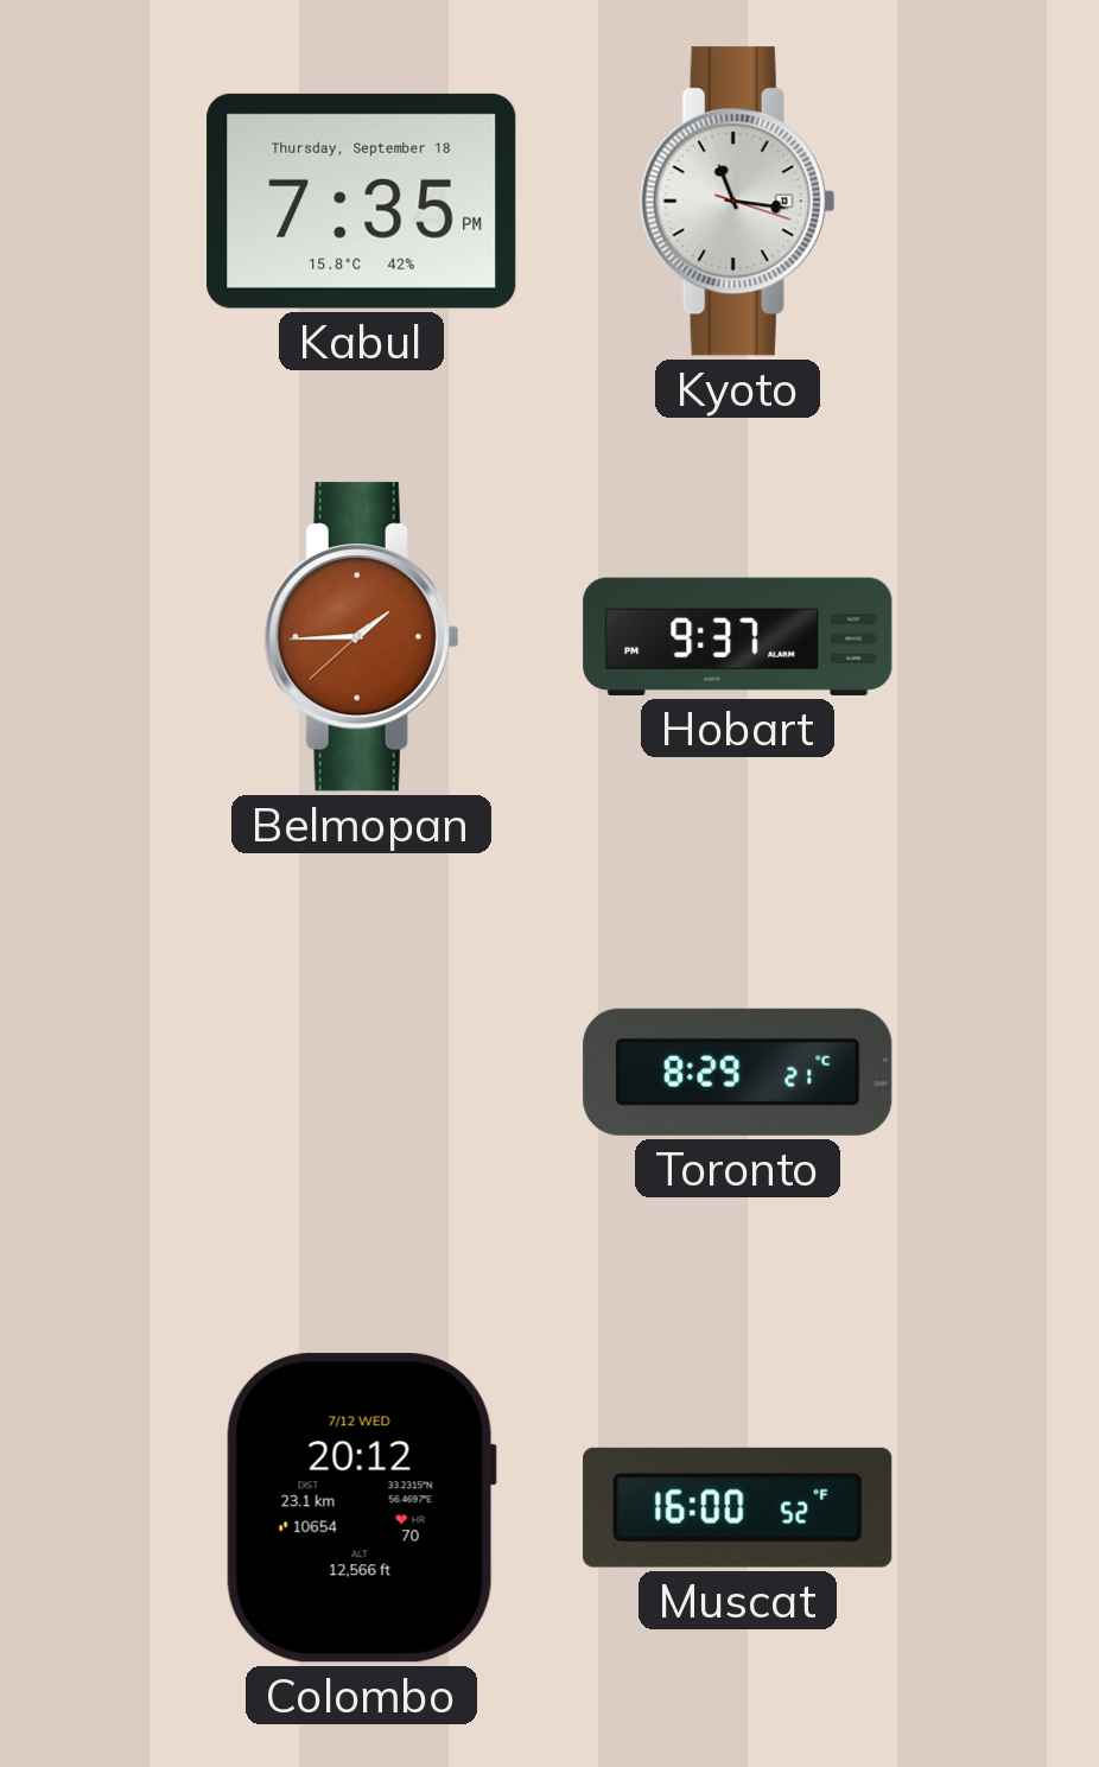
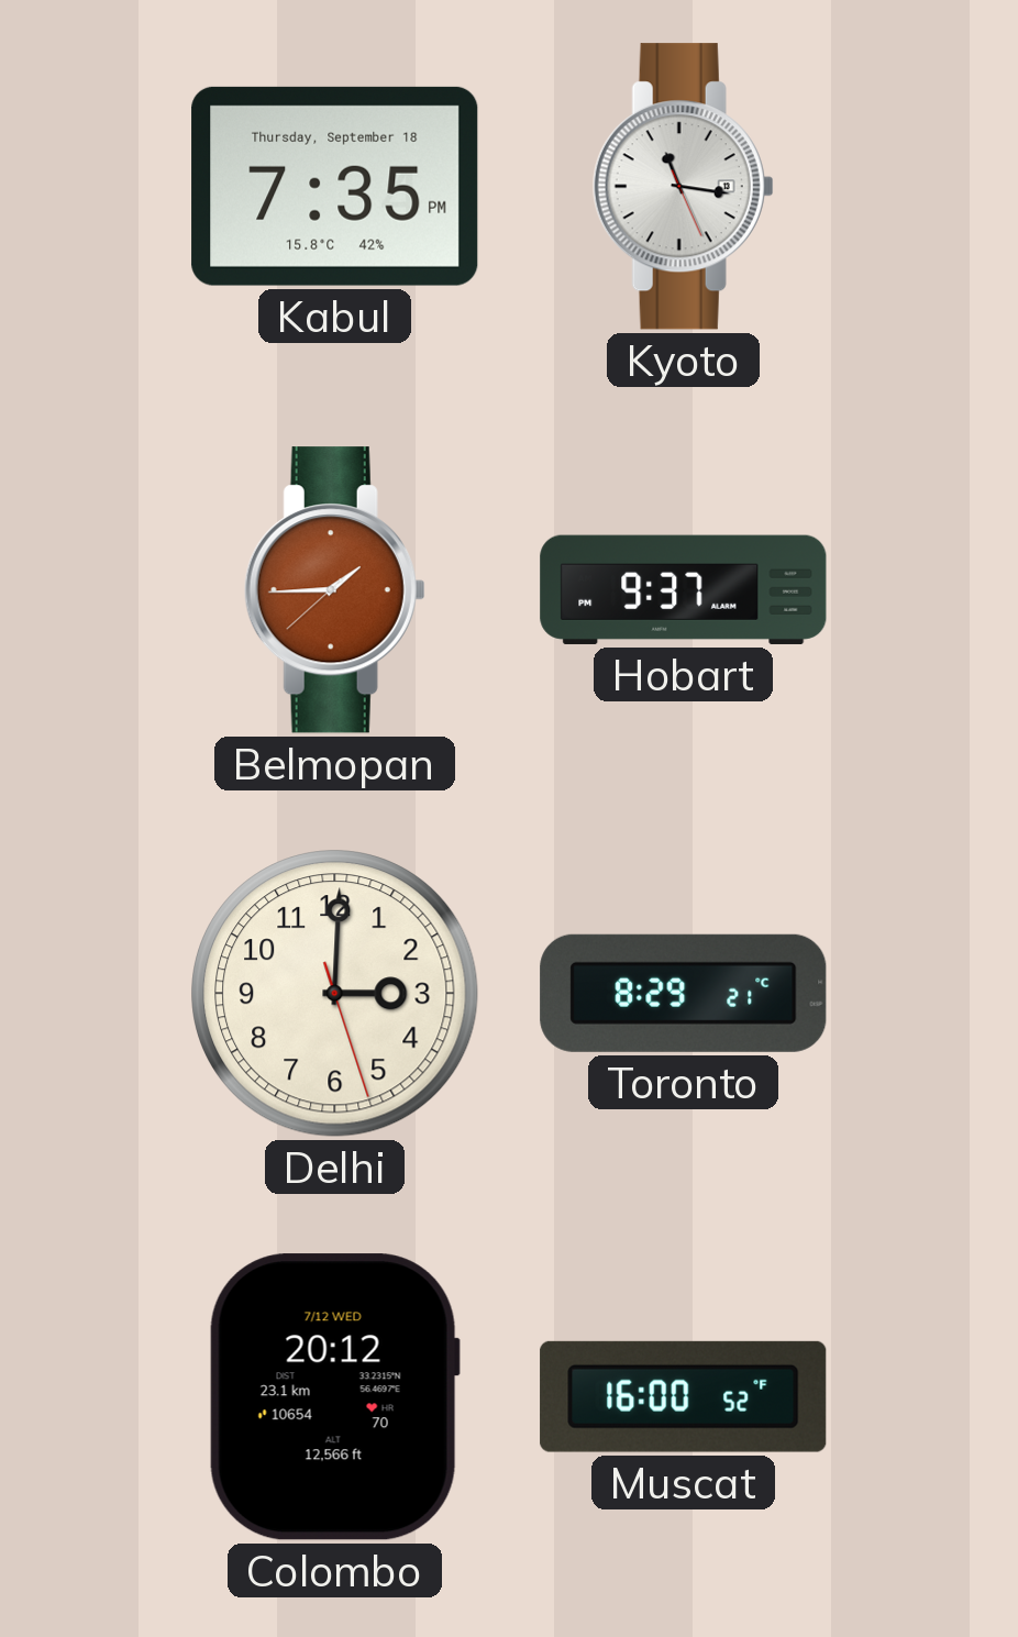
Kyoto: 11:16:18 -> 11:16:26
Delhi: none -> 3:00
